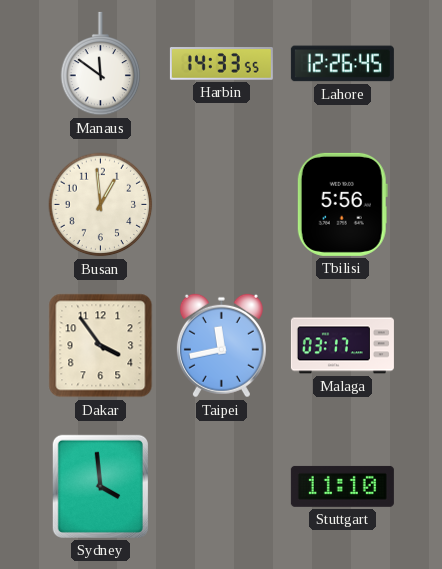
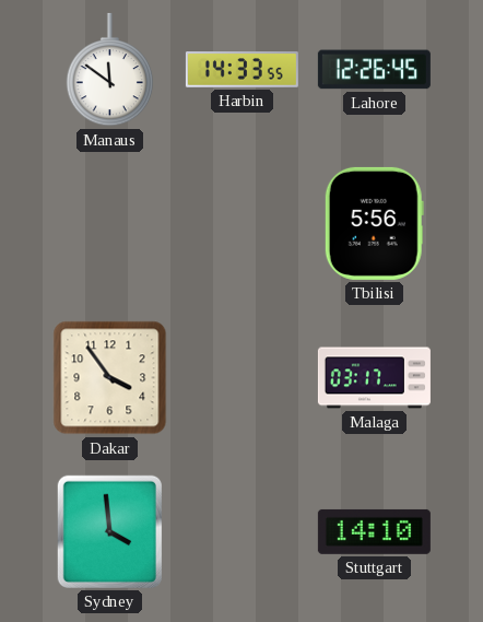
Busan: 12:59 -> none
Taipei: 11:43 -> none
Stuttgart: 11:10 -> 14:10
